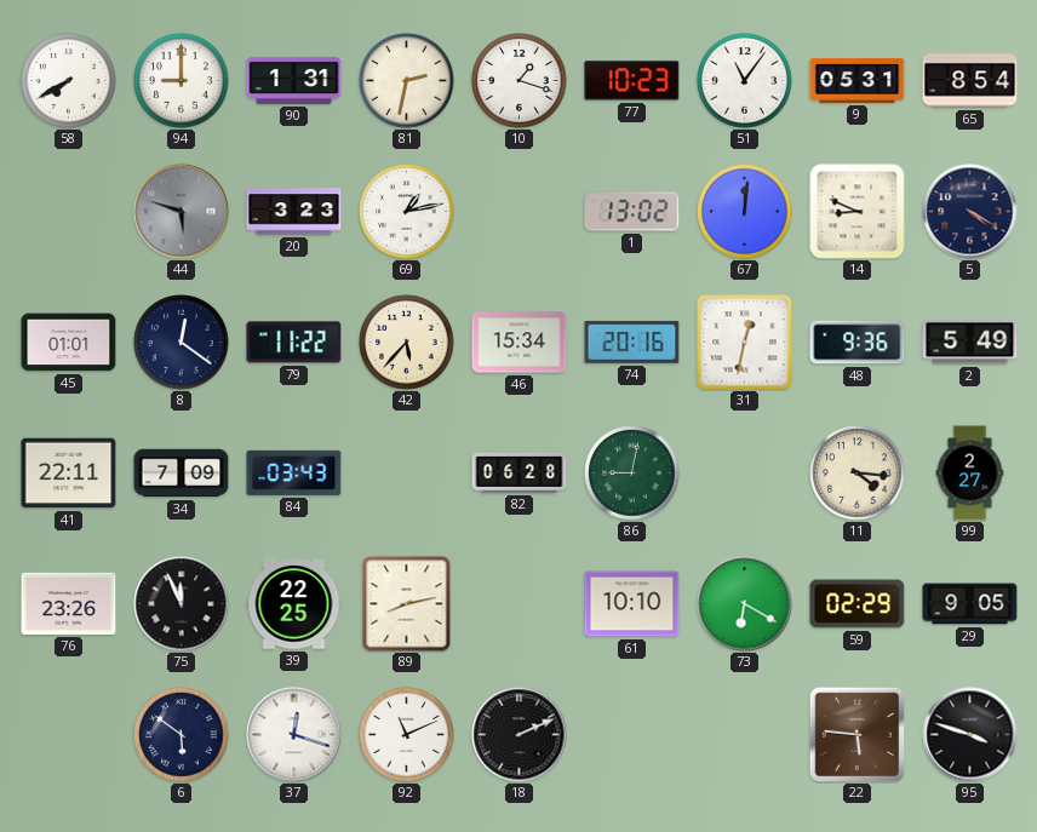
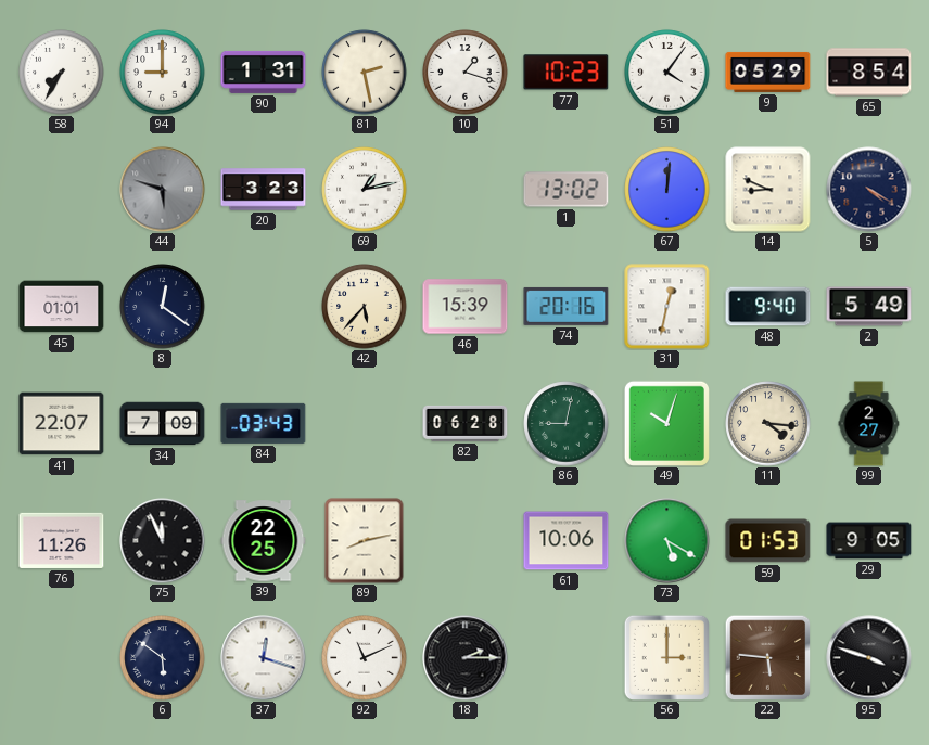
58: 7:40 -> 7:35
81: 2:32 -> 2:28
51: 11:06 -> 4:06
9: 05:31 -> 05:29
79: 11:22 -> none
46: 15:34 -> 15:39
48: 9:36 -> 9:40
41: 22:11 -> 22:07
49: none -> 10:03
76: 23:26 -> 11:26
61: 10:10 -> 10:06
73: 6:20 -> 5:20
59: 02:29 -> 01:53
18: 2:11 -> 2:15
56: none -> 3:00
